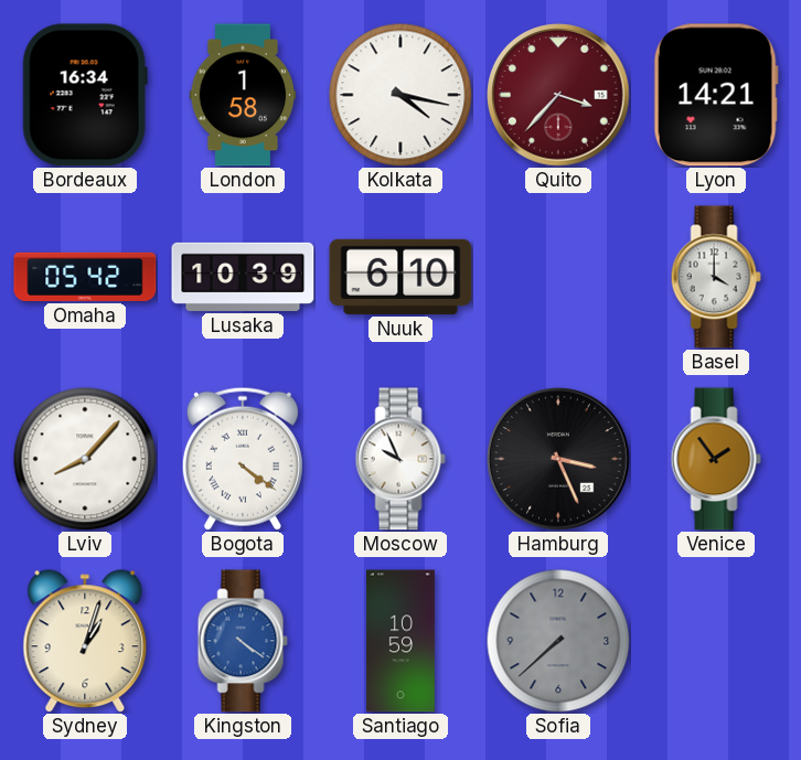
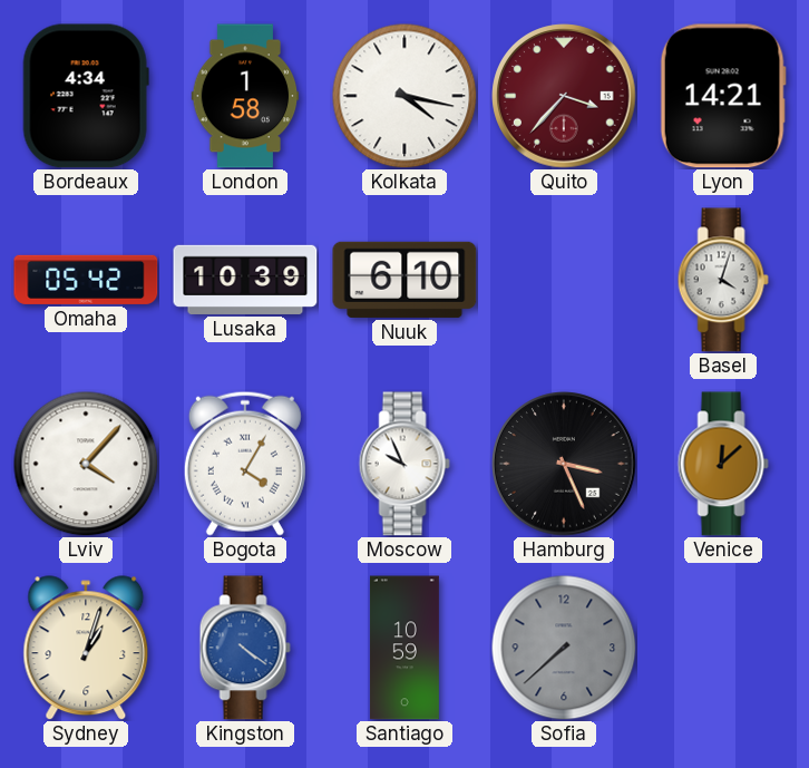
Bordeaux: 16:34 -> 4:34
Basel: 4:00 -> 4:03
Lviv: 8:07 -> 4:07
Bogota: 4:21 -> 4:05
Venice: 1:54 -> 12:08
